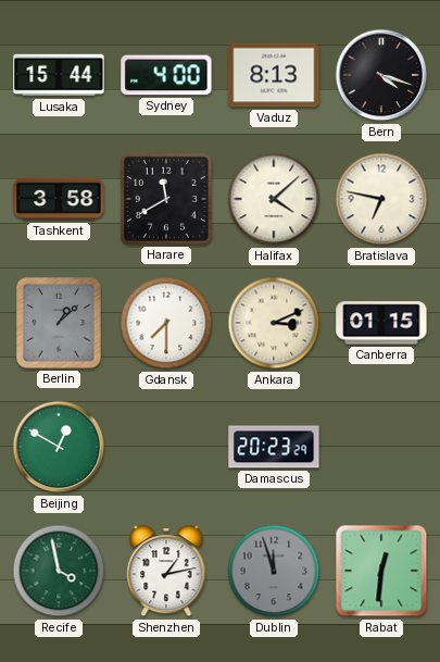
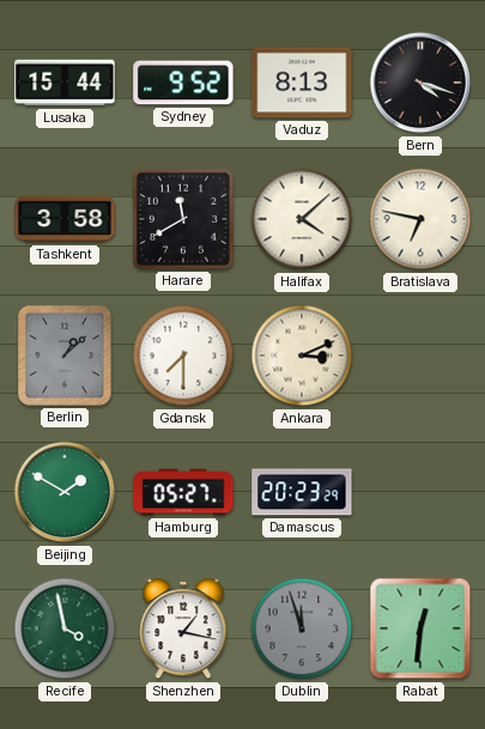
Sydney: 4:00 -> 9:52
Canberra: 01:15 -> none
Beijing: 12:50 -> 1:50
Hamburg: none -> 05:27
Shenzhen: 1:13 -> 1:17
